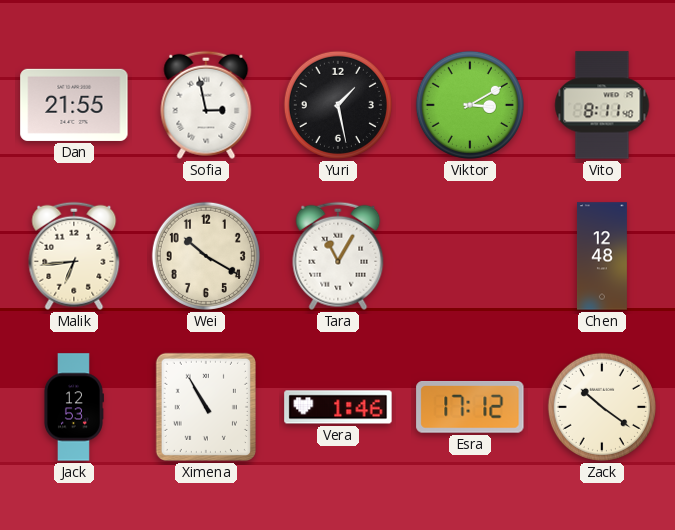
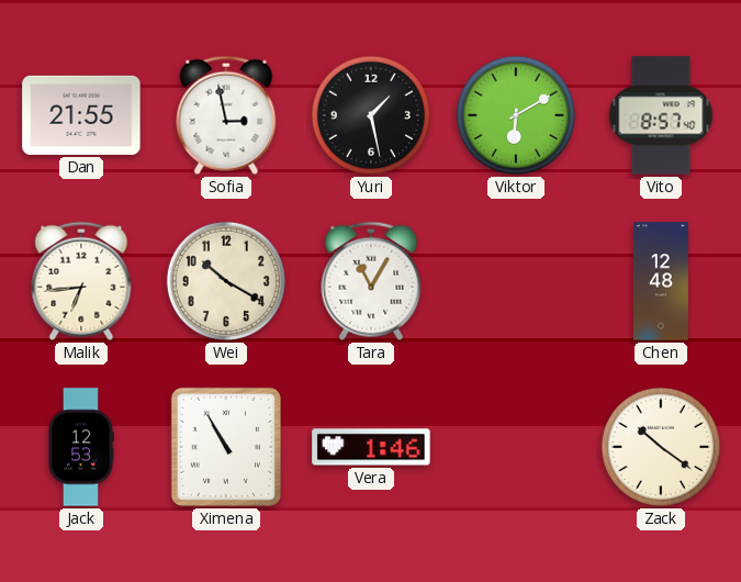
Viktor: 3:10 -> 6:10
Vito: 8:11 -> 8:57
Esra: 17:12 -> none
